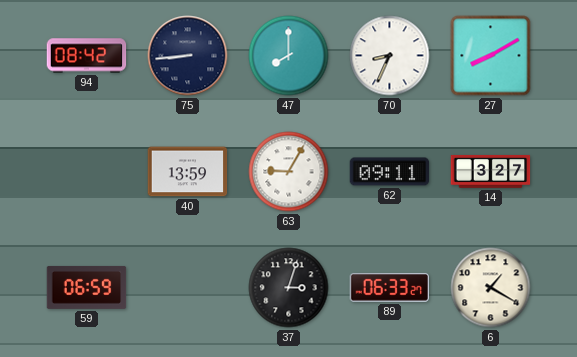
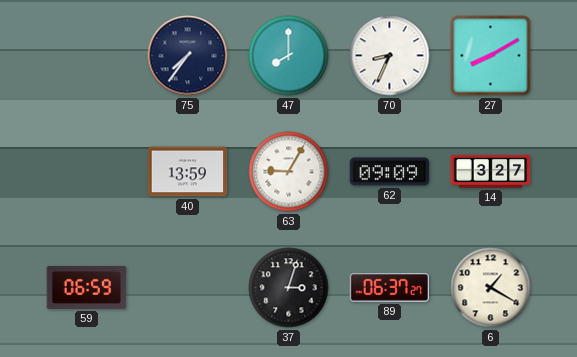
94: 08:42 -> none
75: 8:44 -> 7:36
62: 09:11 -> 09:09
89: 06:33 -> 06:37
